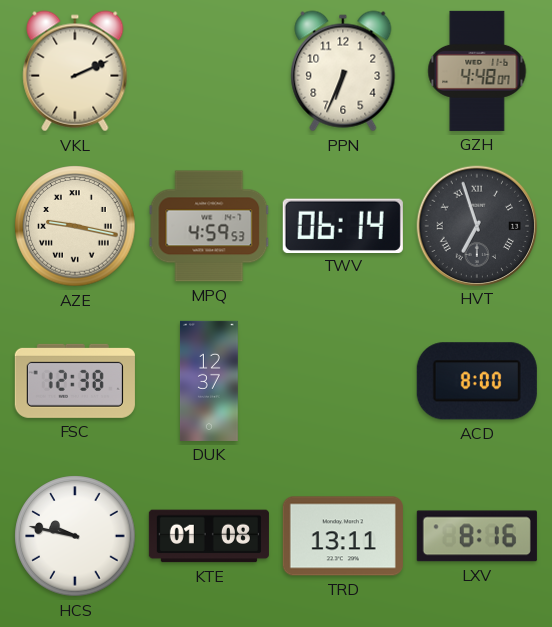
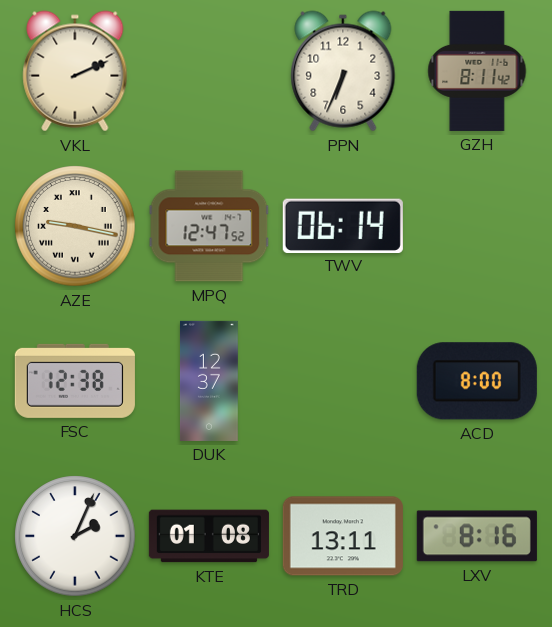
GZH: 4:48 -> 8:11
MPQ: 4:59 -> 12:47
HVT: 6:57 -> none
HCS: 9:47 -> 2:04
